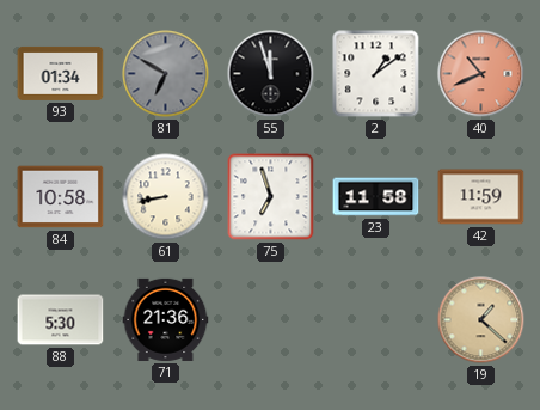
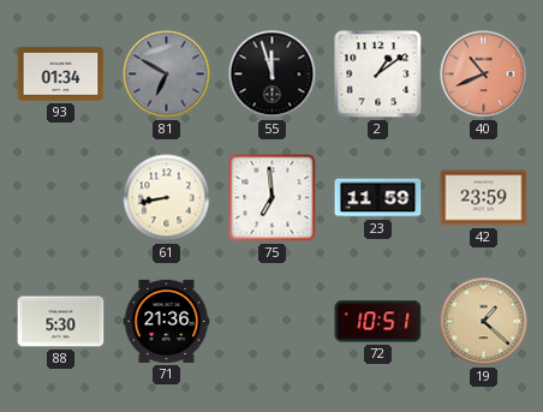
84: 10:58 -> none
75: 6:57 -> 6:59
23: 11:58 -> 11:59
42: 11:59 -> 23:59
72: none -> 10:51
